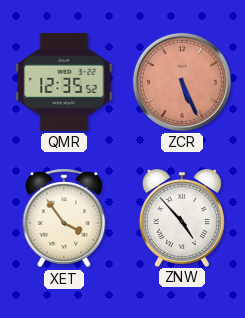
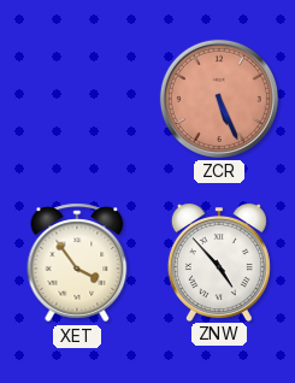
QMR: 12:35 -> none
